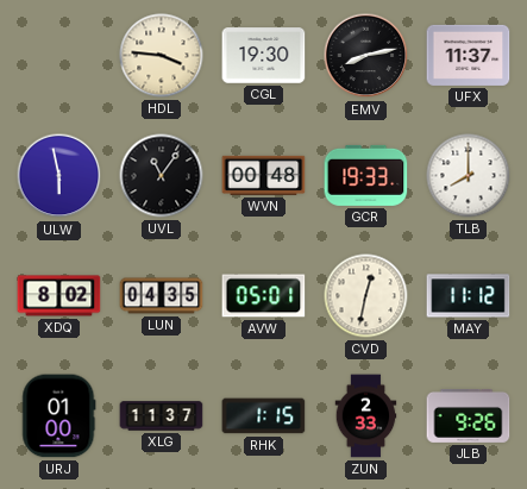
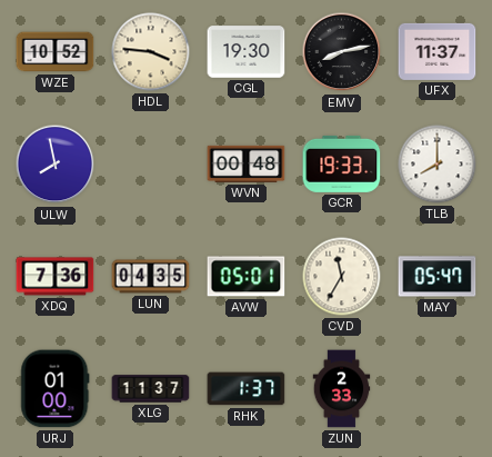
WZE: none -> 10:52
ULW: 5:58 -> 7:58
UVL: 11:06 -> none
XDQ: 8:02 -> 7:36
CVD: 12:32 -> 11:35
MAY: 11:12 -> 05:47
RHK: 1:15 -> 1:37
JLB: 9:26 -> none
